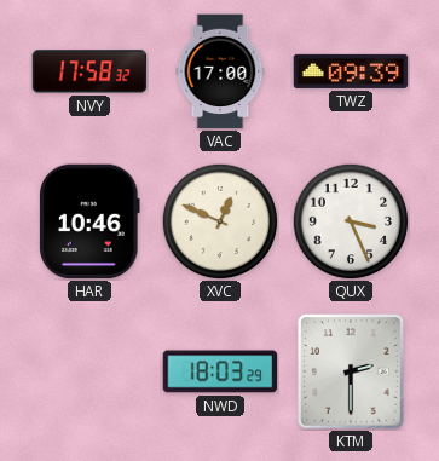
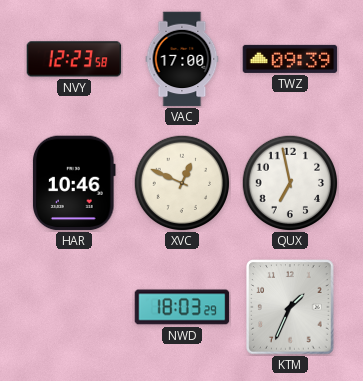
NVY: 17:58 -> 12:23
QUX: 3:26 -> 6:58
KTM: 2:30 -> 1:34
